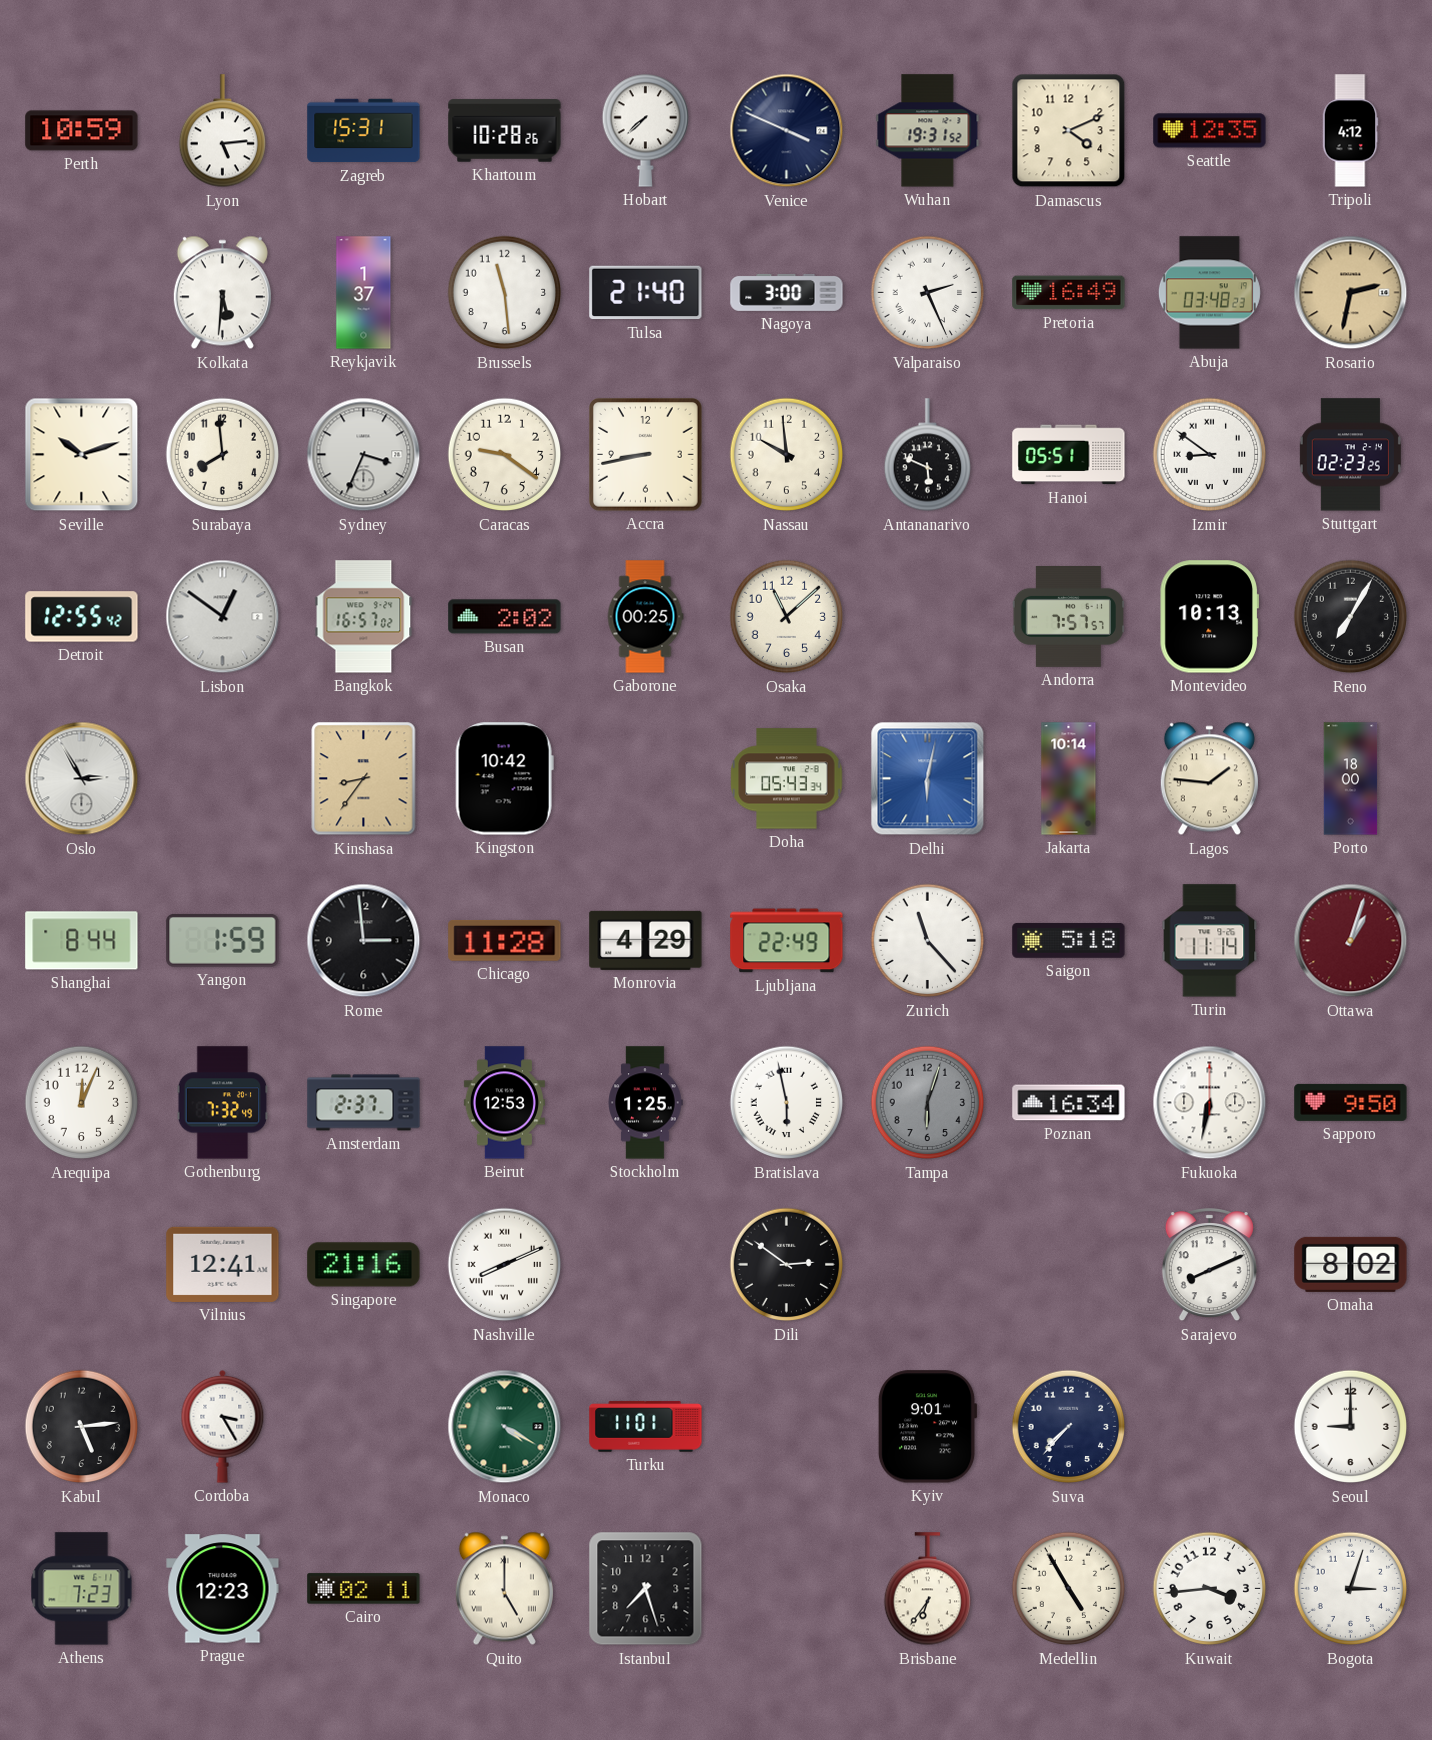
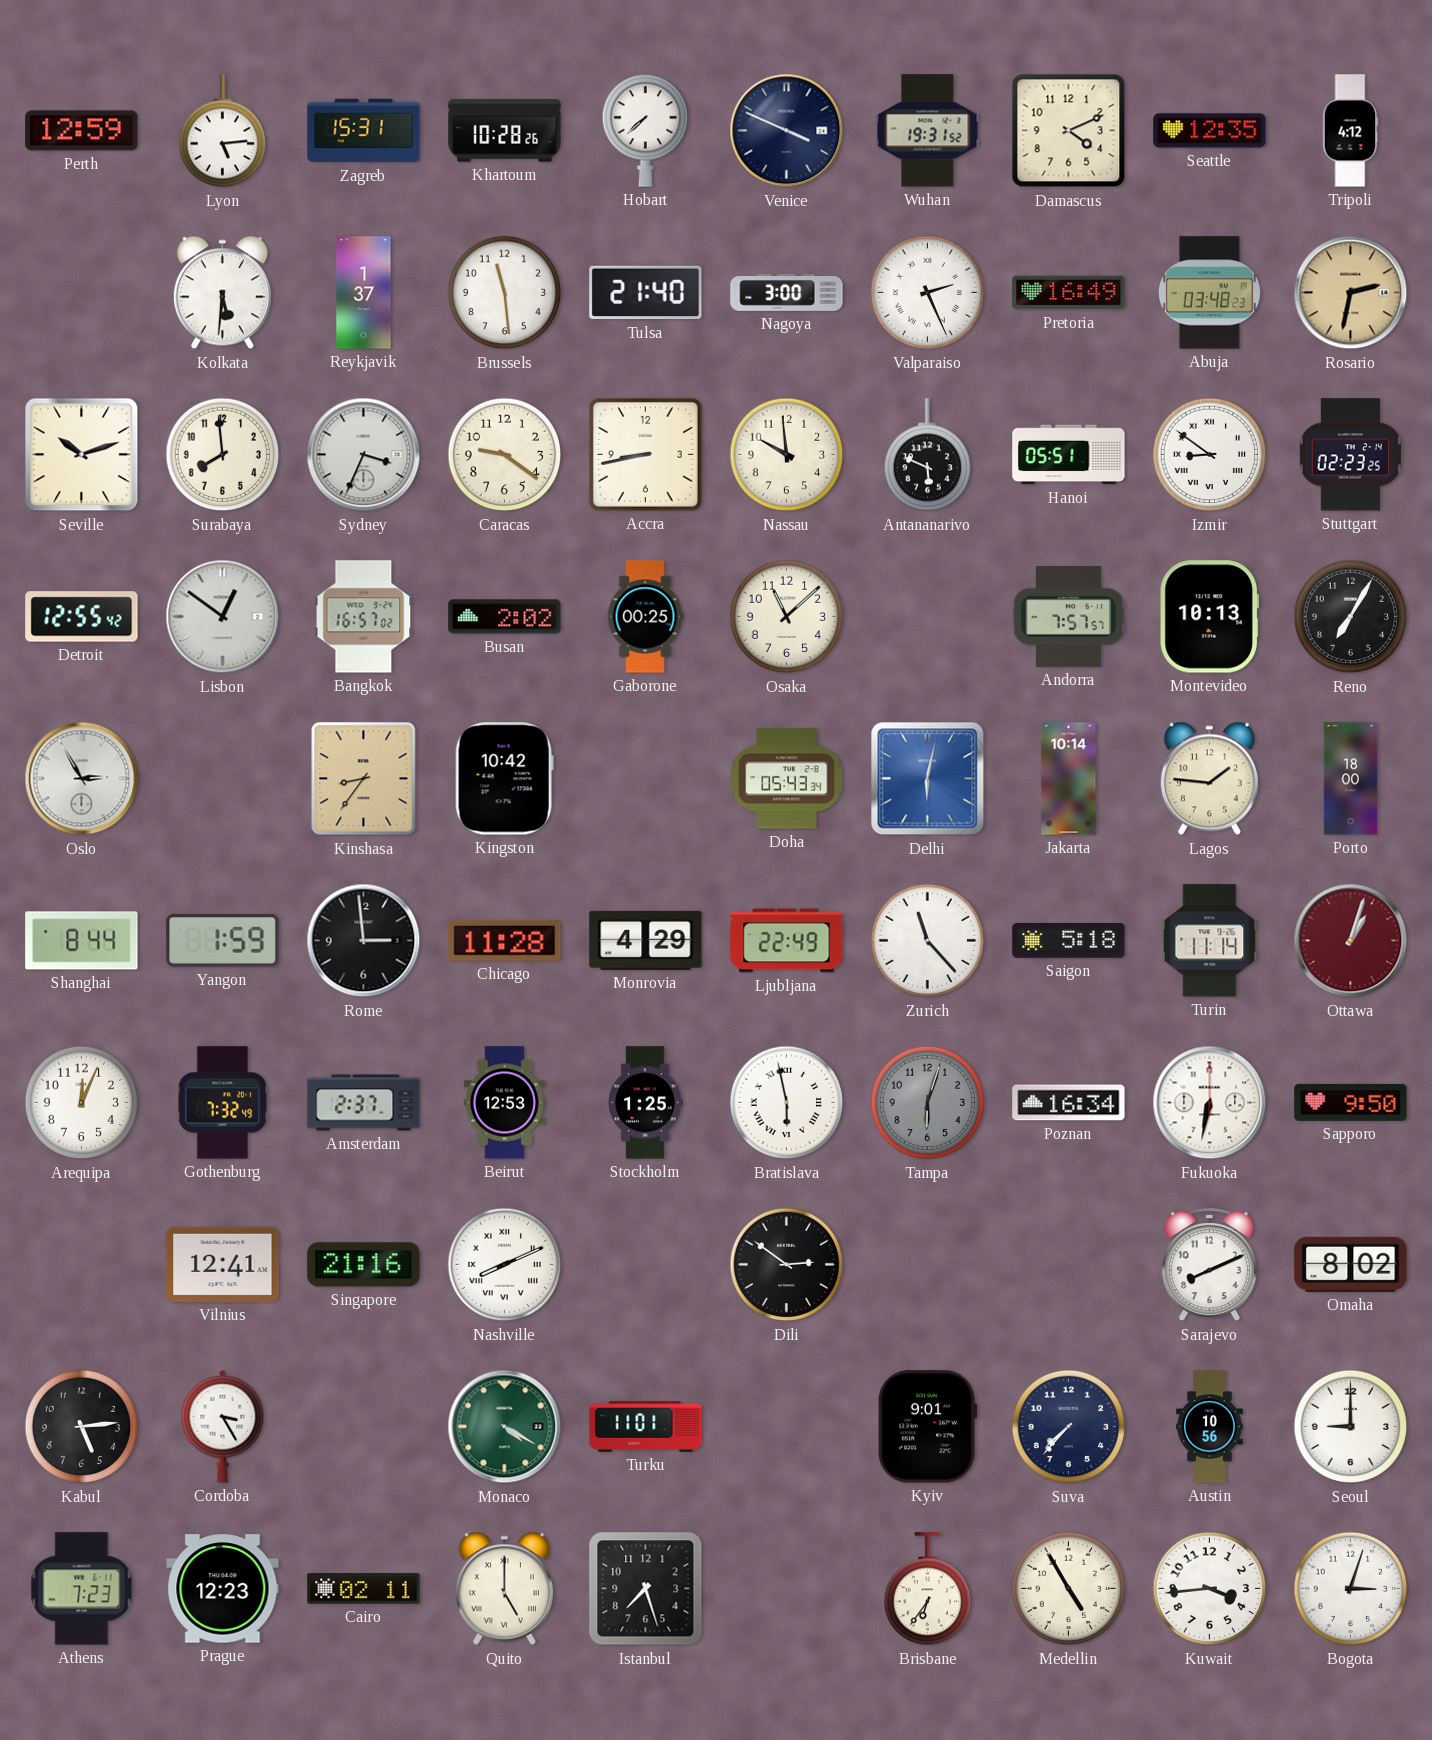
Perth: 10:59 -> 12:59
Austin: none -> 10:56
